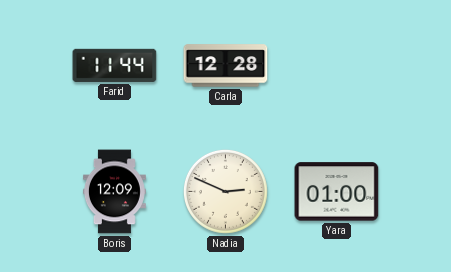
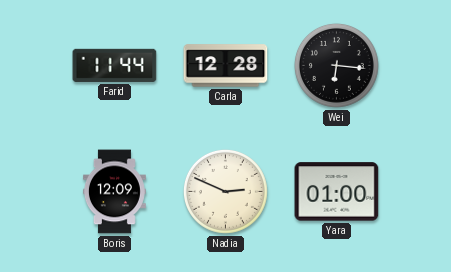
Wei: none -> 6:16
